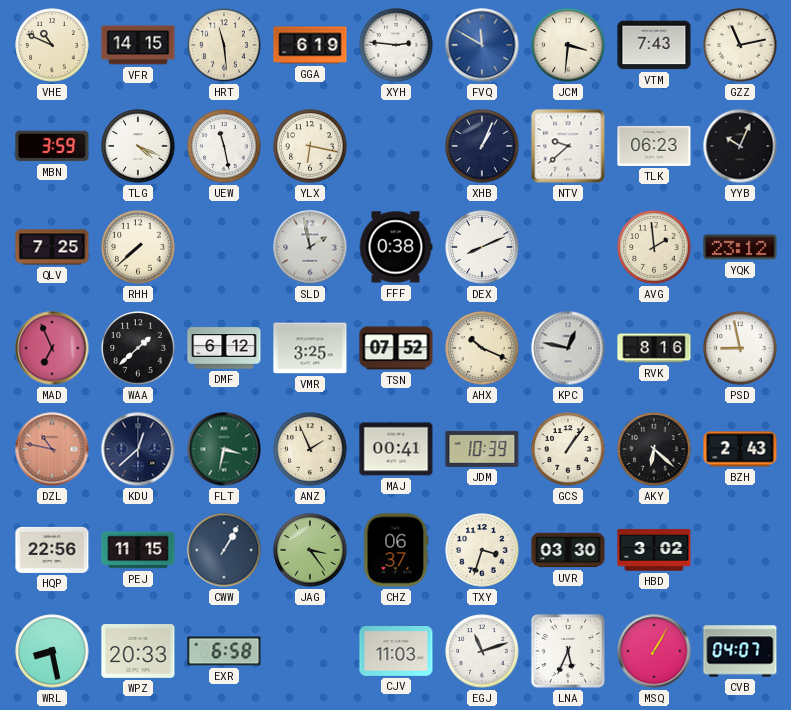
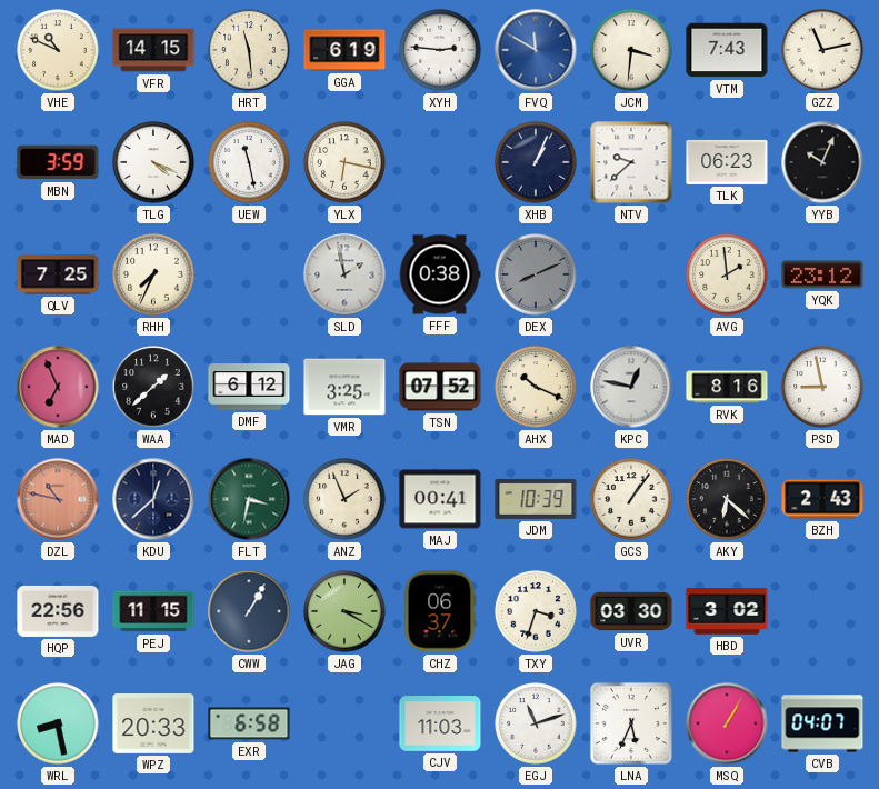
RHH: 7:38 -> 7:34
DEX dial: white -> grey
JAG: 3:24 -> 3:20
